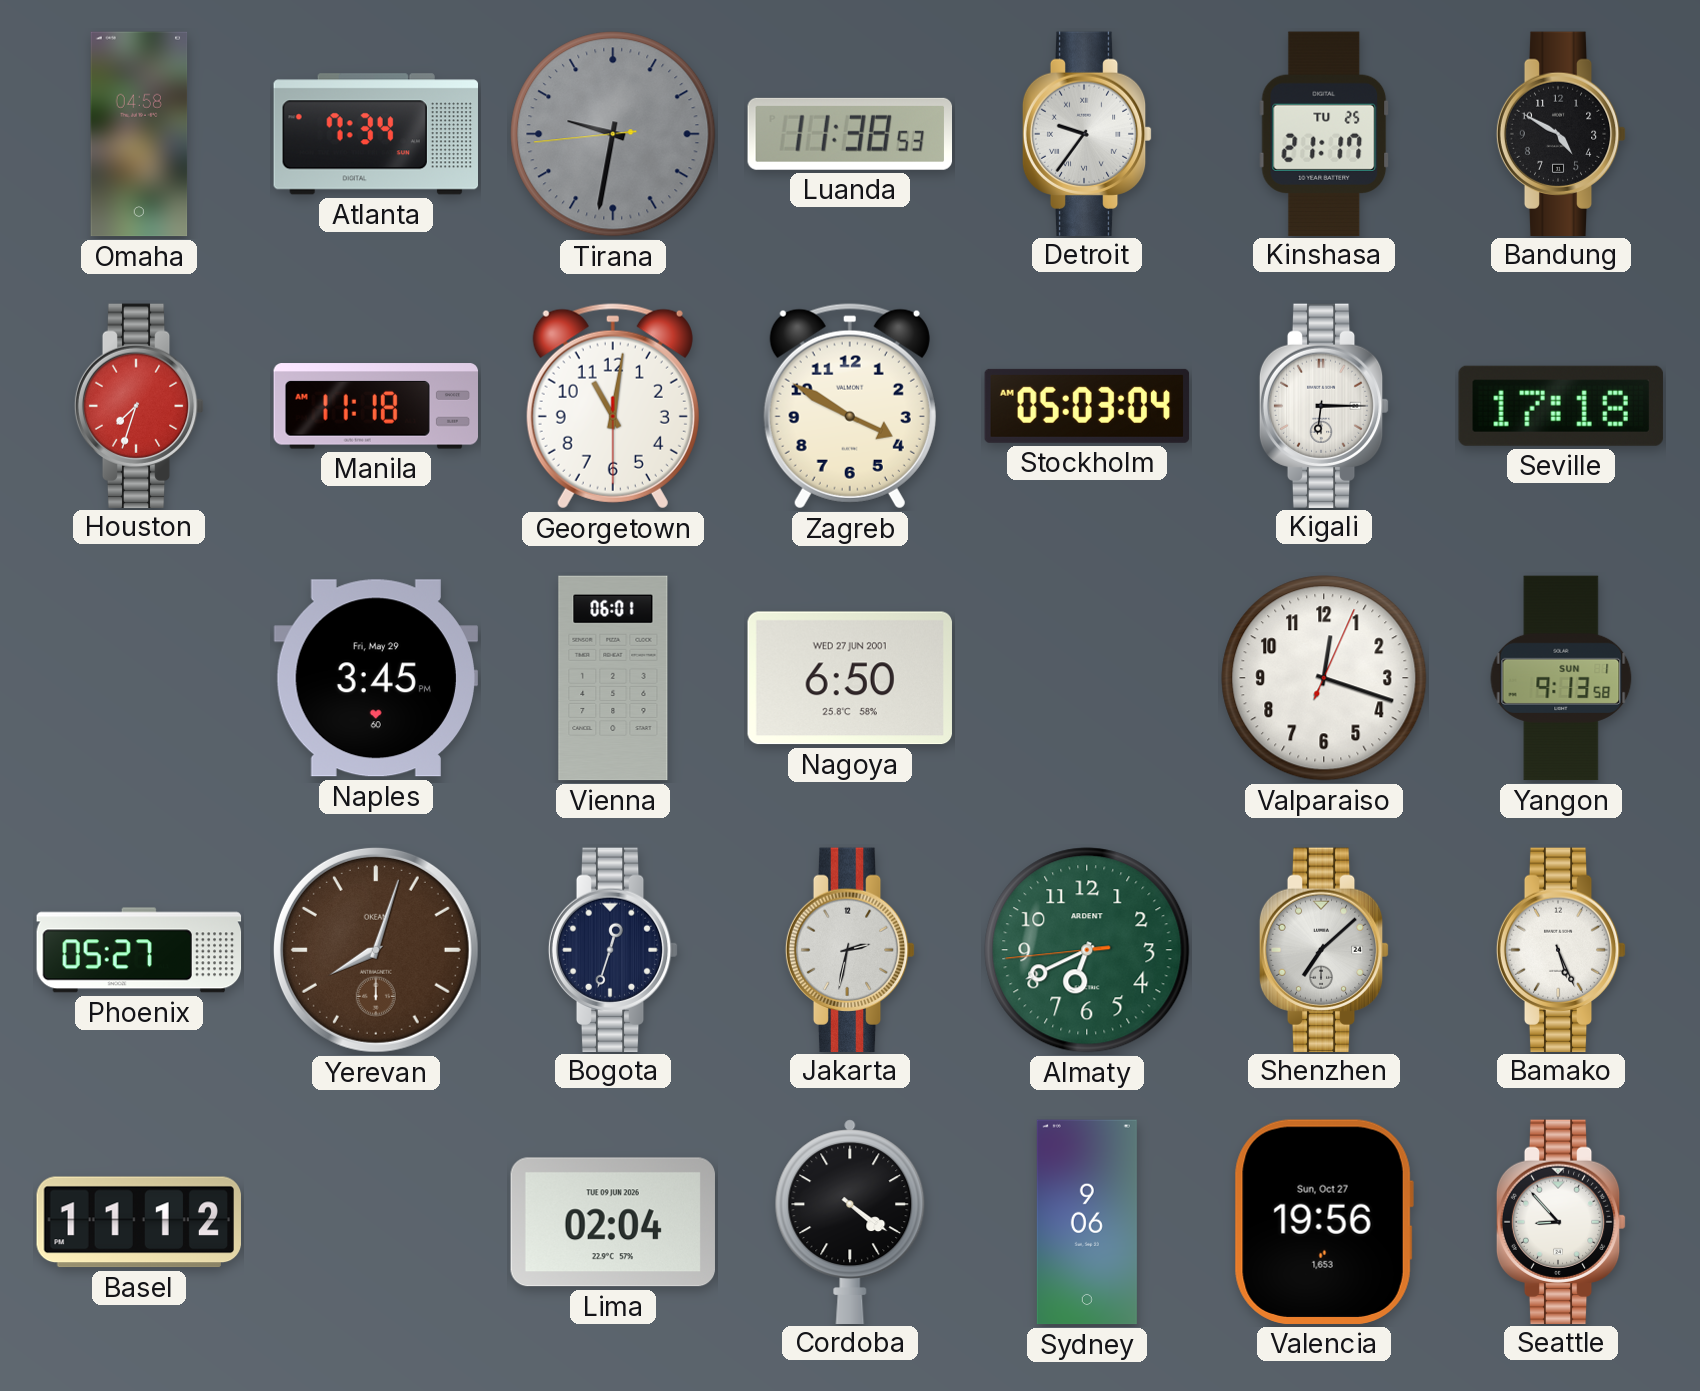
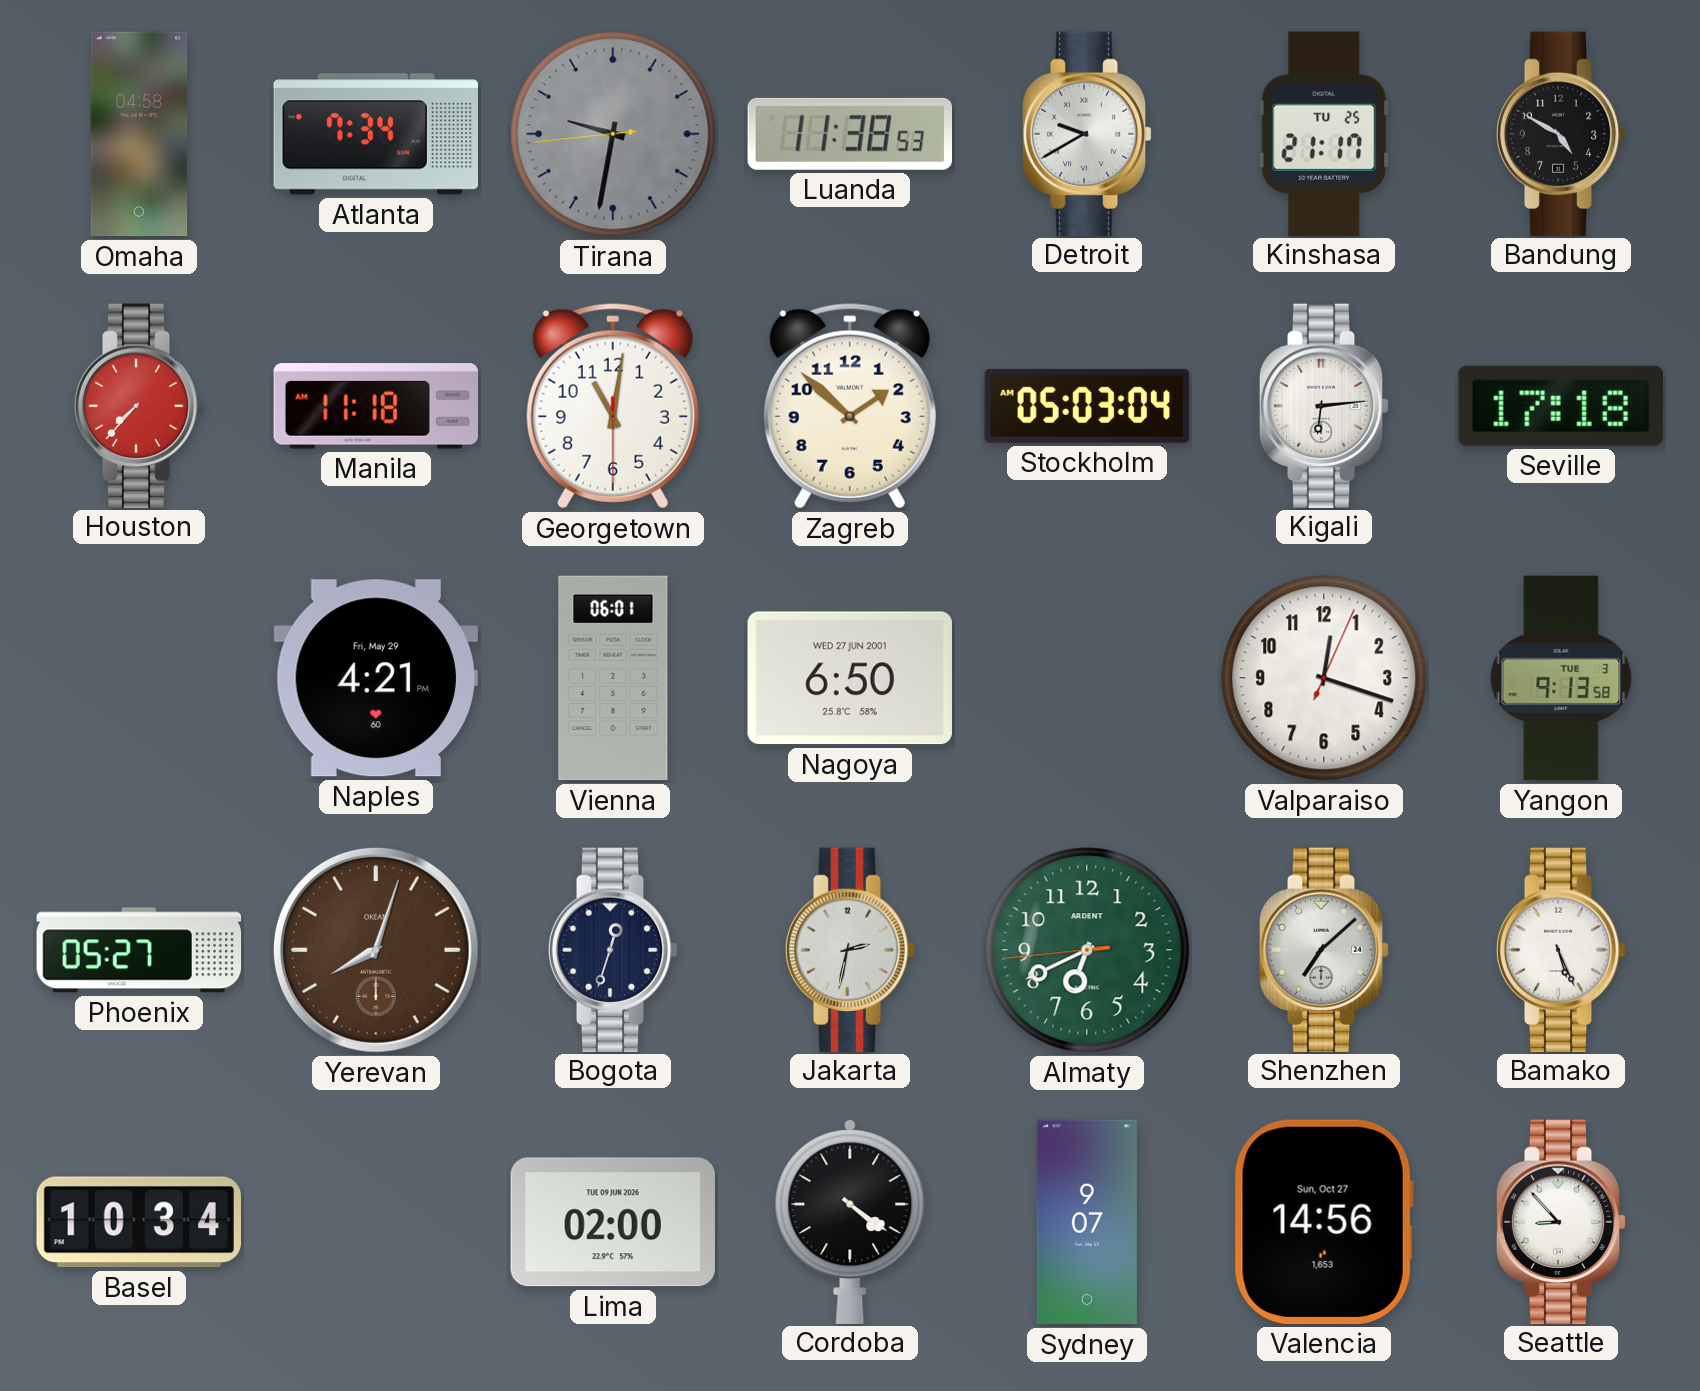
Detroit: 9:36 -> 9:40
Houston: 7:33 -> 7:37
Zagreb: 3:50 -> 1:52
Kigali: 6:15 -> 6:14
Naples: 3:45 -> 4:21
Yangon date: SUN 1 -> TUE 3
Basel: 11:12 -> 10:34
Lima: 02:04 -> 02:00
Sydney: 9:06 -> 9:07
Valencia: 19:56 -> 14:56
